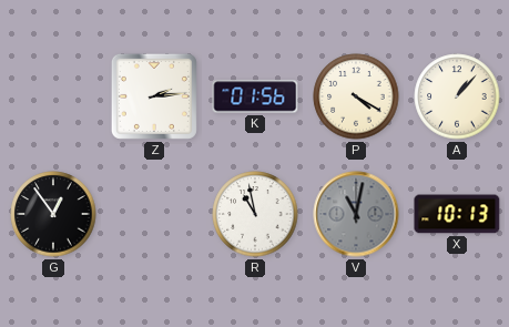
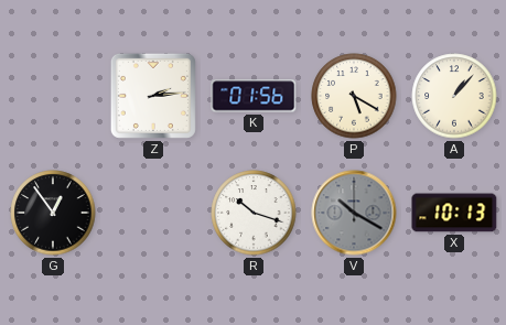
P: 4:20 -> 5:20
R: 10:58 -> 10:18
V: 11:02 -> 10:20
